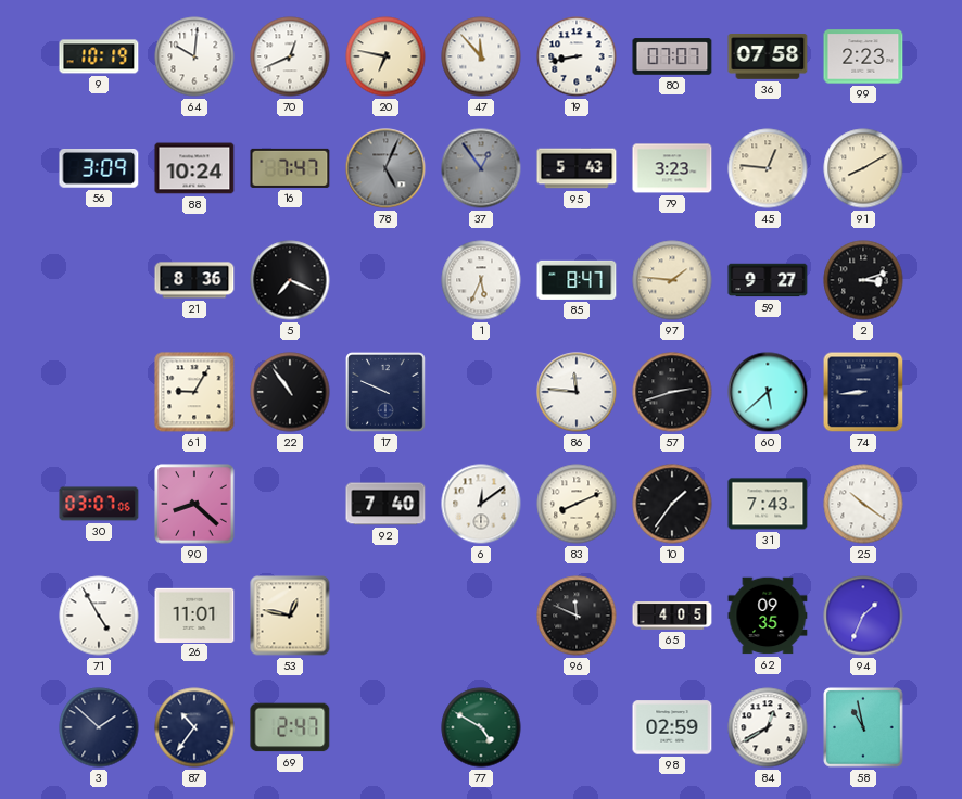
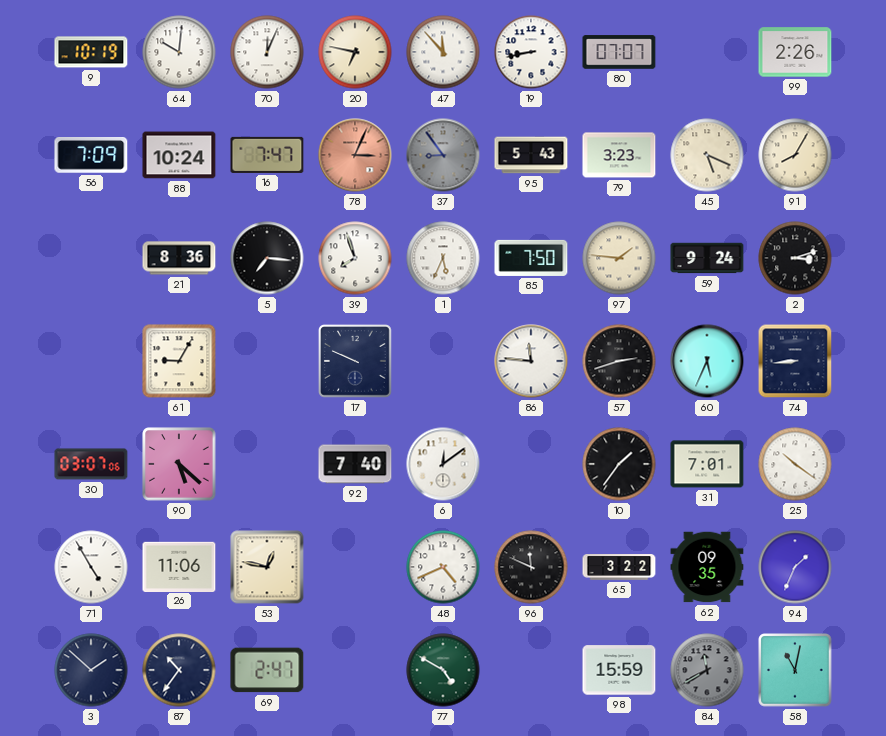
70: 12:41 -> 12:04
36: 07:58 -> none
99: 2:23 -> 2:26
56: 3:09 -> 7:09
78: 5:04 -> 3:04
78 dial: grey -> salmon
37: 12:54 -> 8:54
45: 12:46 -> 5:19
91: 8:10 -> 8:05
5: 7:19 -> 7:16
39: none -> 7:57
85: 8:47 -> 7:50
59: 9:27 -> 9:24
22: 10:54 -> none
60: 5:38 -> 5:34
90: 8:22 -> 5:22
83: 8:11 -> none
31: 7:43 -> 7:01
26: 11:01 -> 11:06
48: none -> 4:41
65: 4:05 -> 3:22
98: 02:59 -> 15:59
84: 12:40 -> 11:40
84 dial: white -> grey
58: 10:58 -> 11:02
